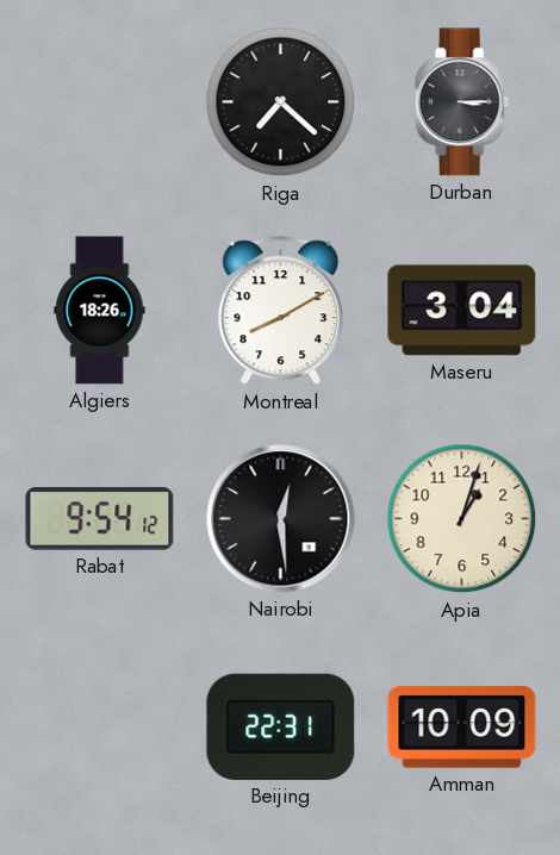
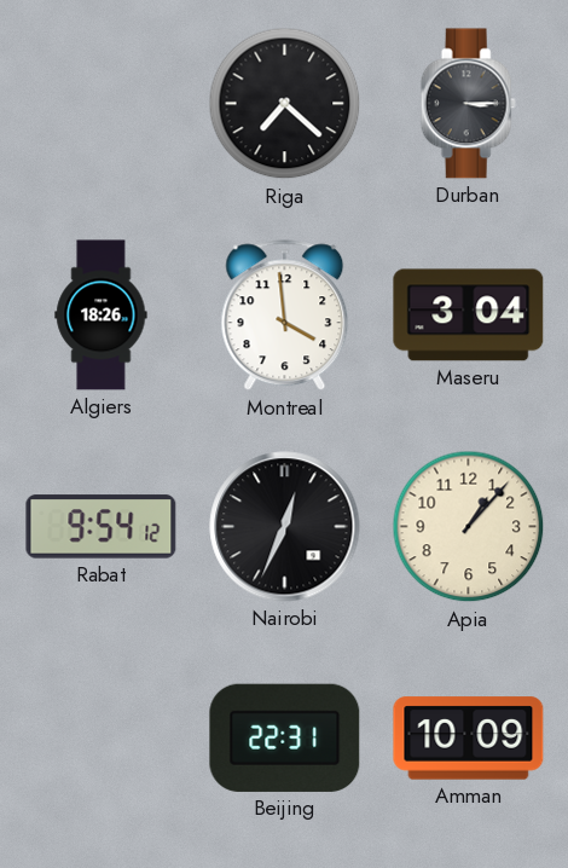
Montreal: 8:10 -> 3:59
Nairobi: 12:29 -> 12:34
Apia: 1:03 -> 1:07
